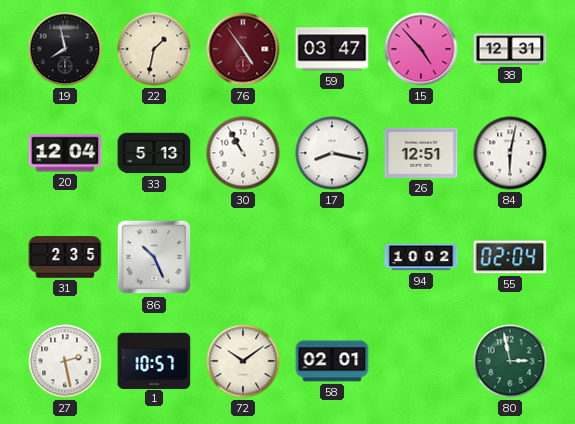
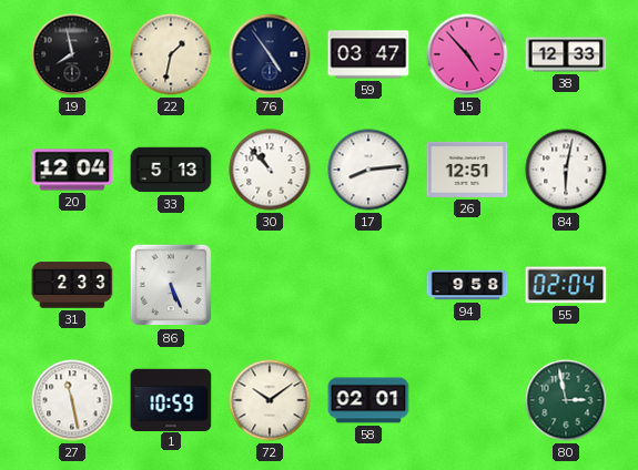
76 dial: burgundy -> navy
38: 12:31 -> 12:33
30: 10:55 -> 10:53
17: 8:17 -> 8:14
31: 2:35 -> 2:33
86: 10:26 -> 5:26
94: 10:02 -> 9:58
27: 2:28 -> 11:28
1: 10:57 -> 10:59
